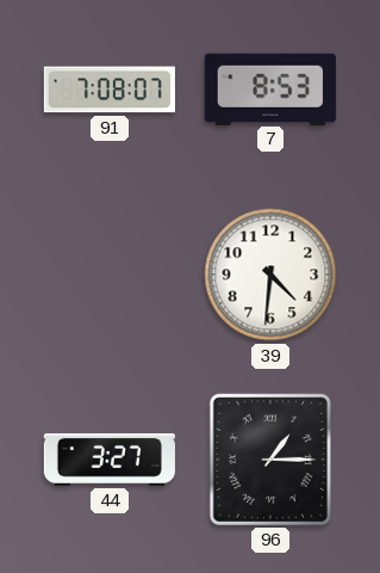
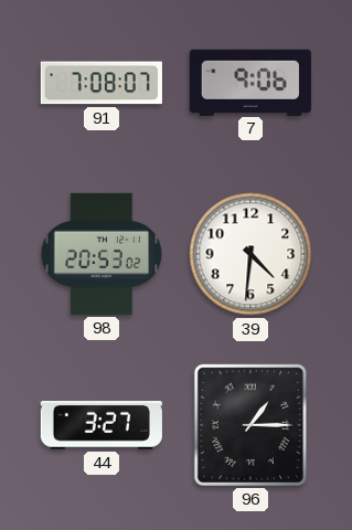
7: 8:53 -> 9:06
98: none -> 20:53
